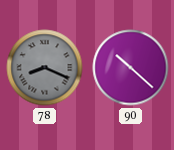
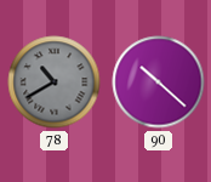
78: 8:19 -> 10:40
